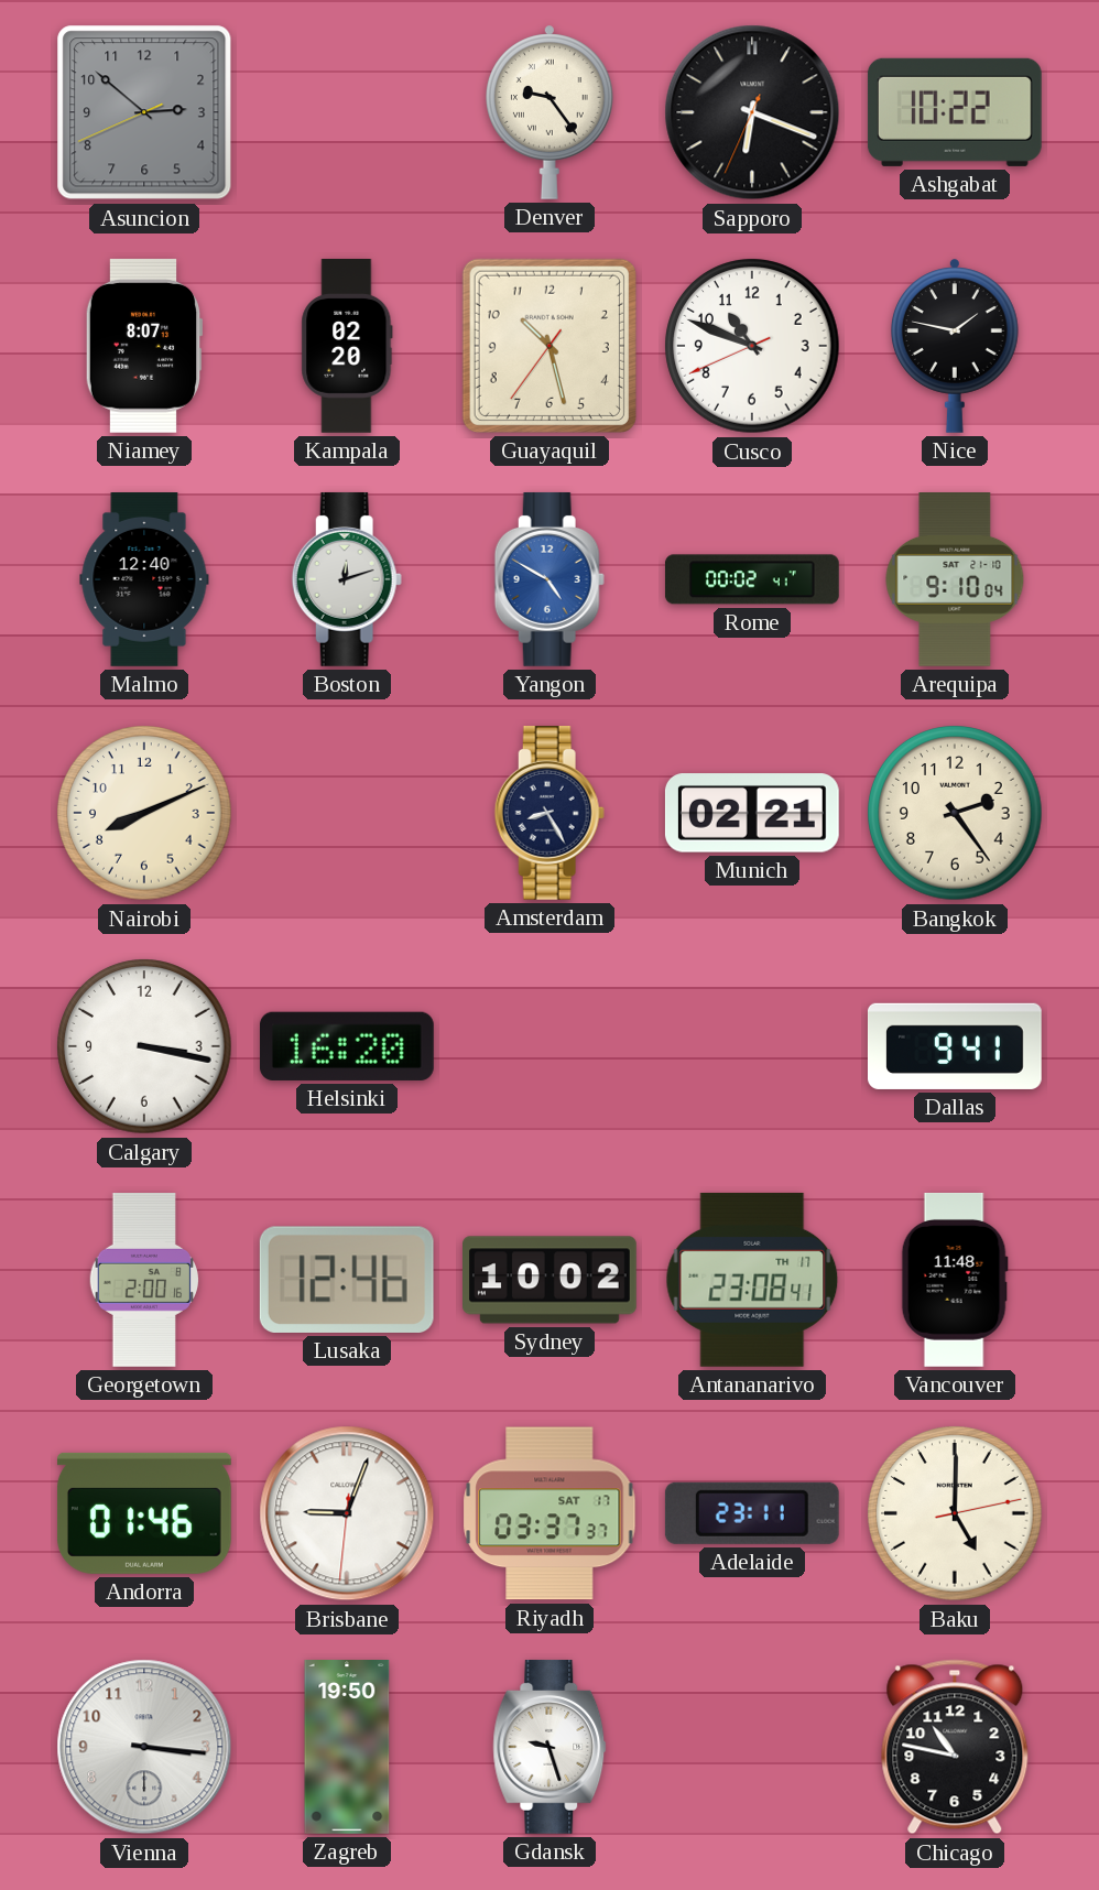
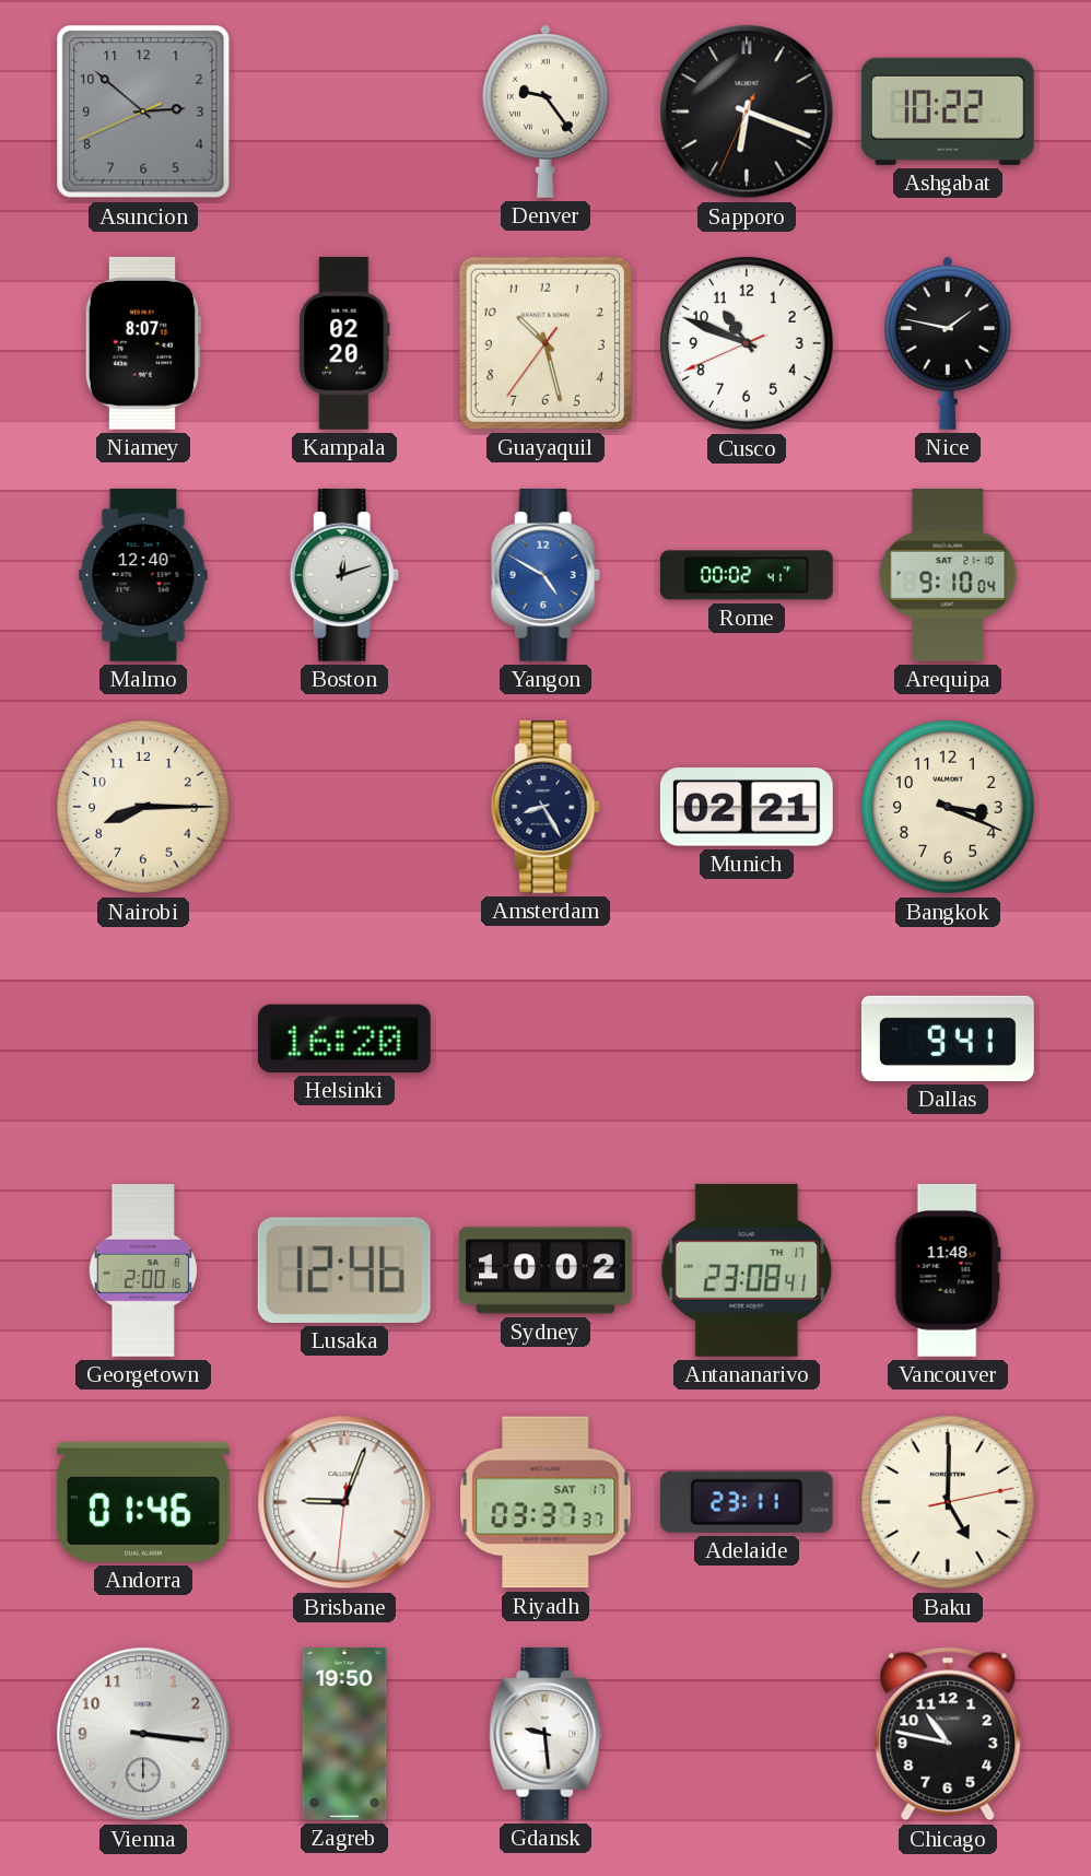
Nairobi: 8:11 -> 8:15
Bangkok: 2:24 -> 3:19
Calgary: 3:17 -> none
Gdansk: 9:27 -> 9:29
